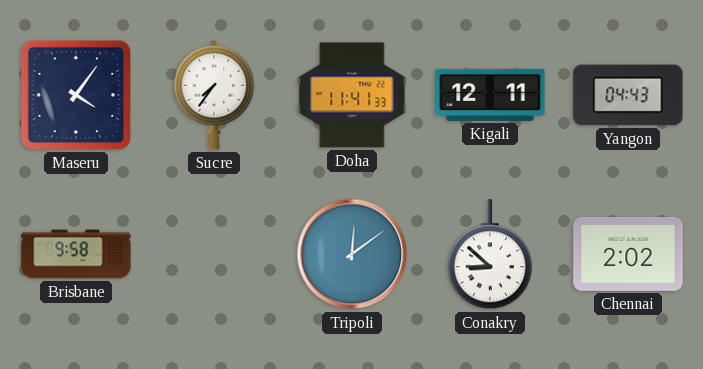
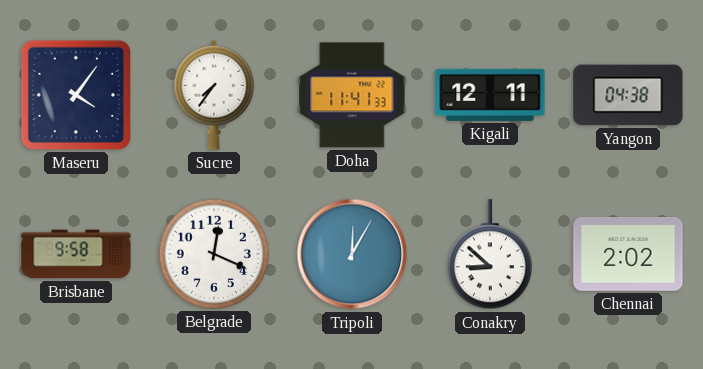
Yangon: 04:43 -> 04:38
Belgrade: none -> 12:19
Tripoli: 12:09 -> 12:05
